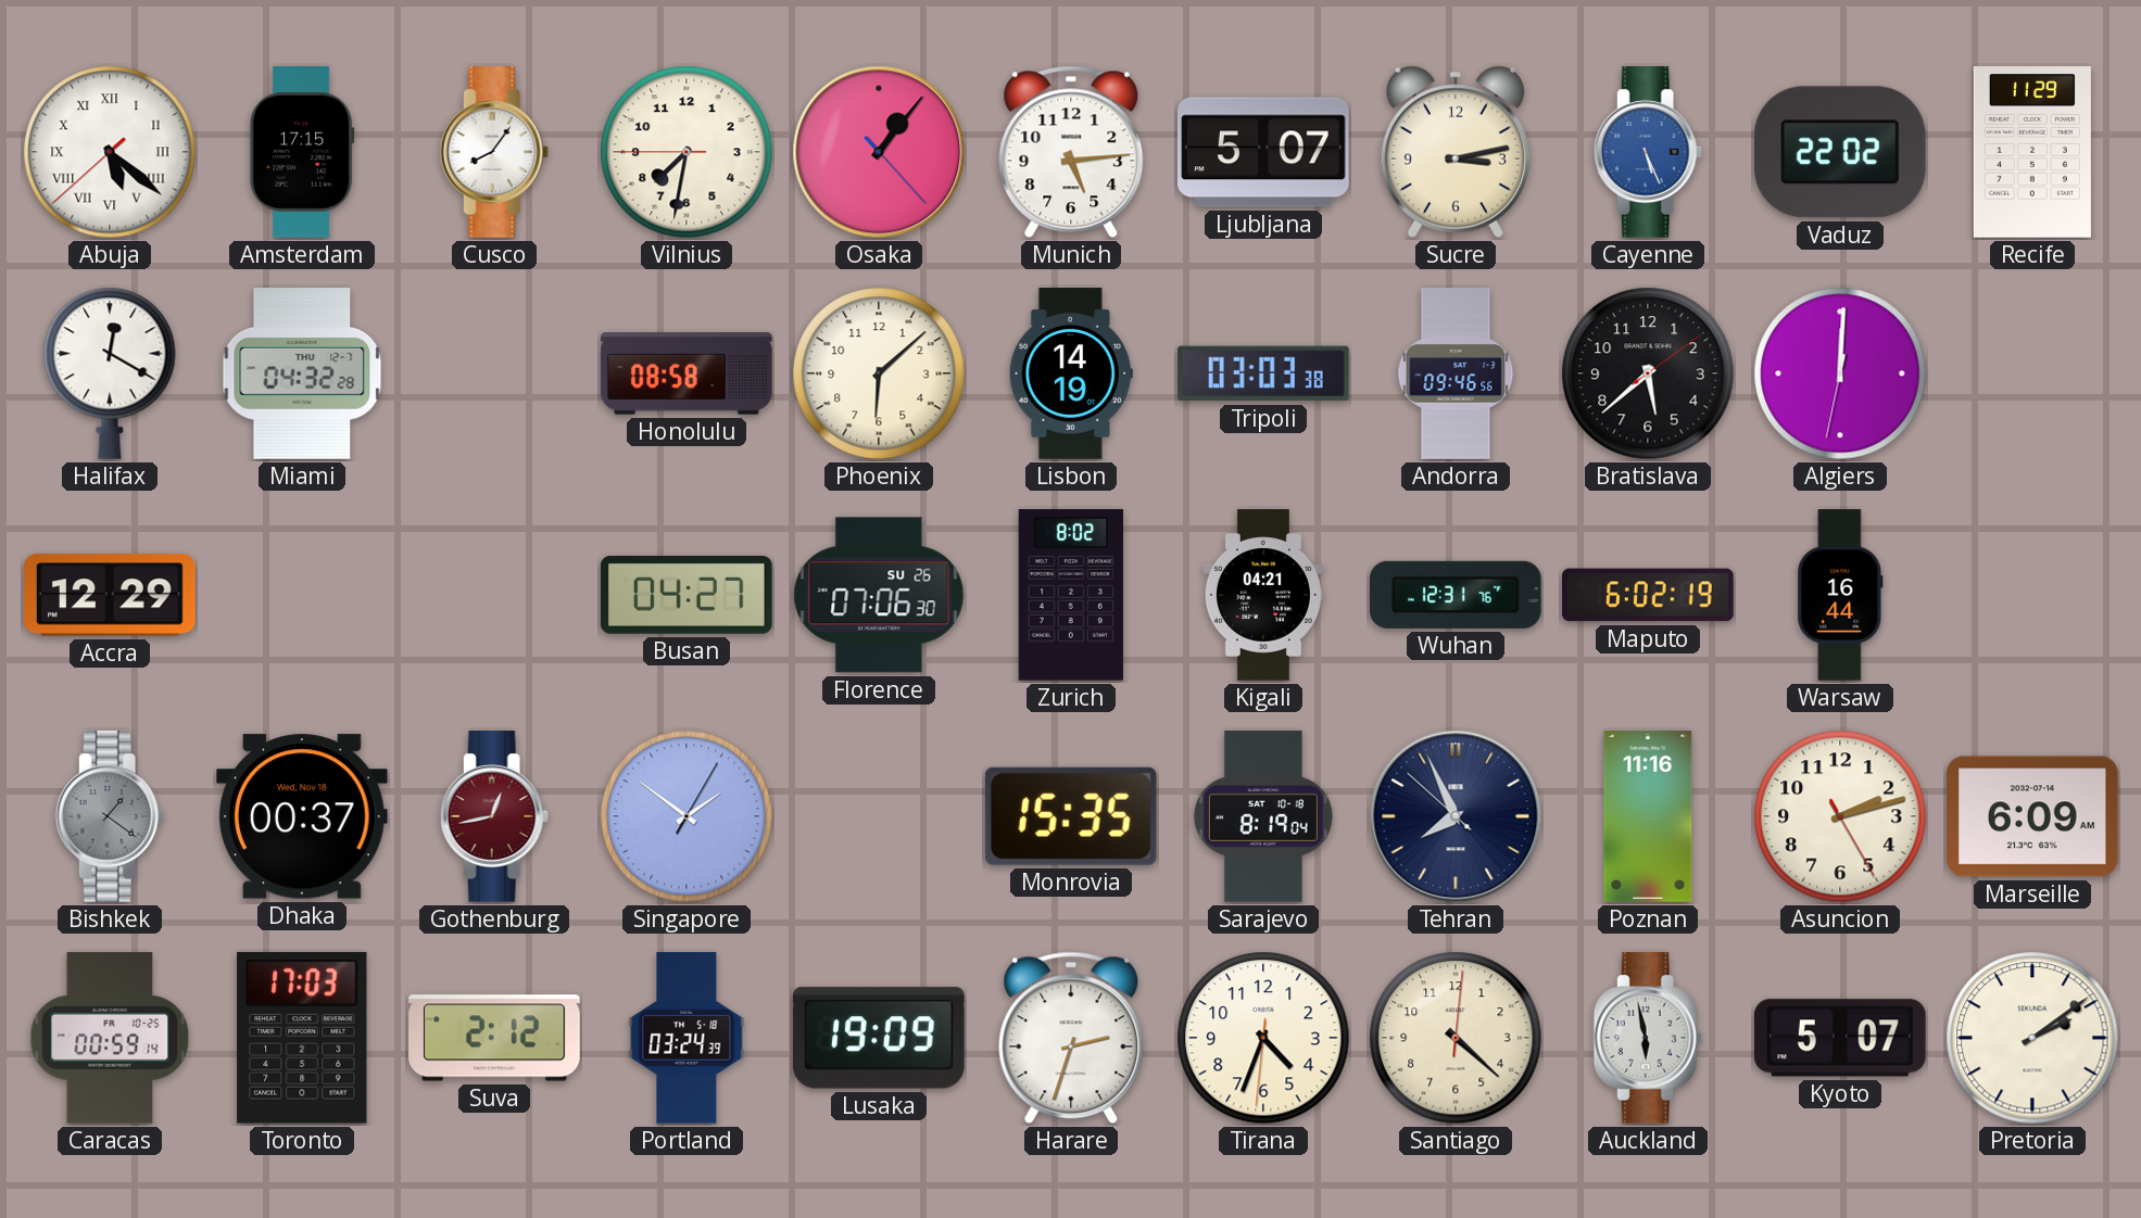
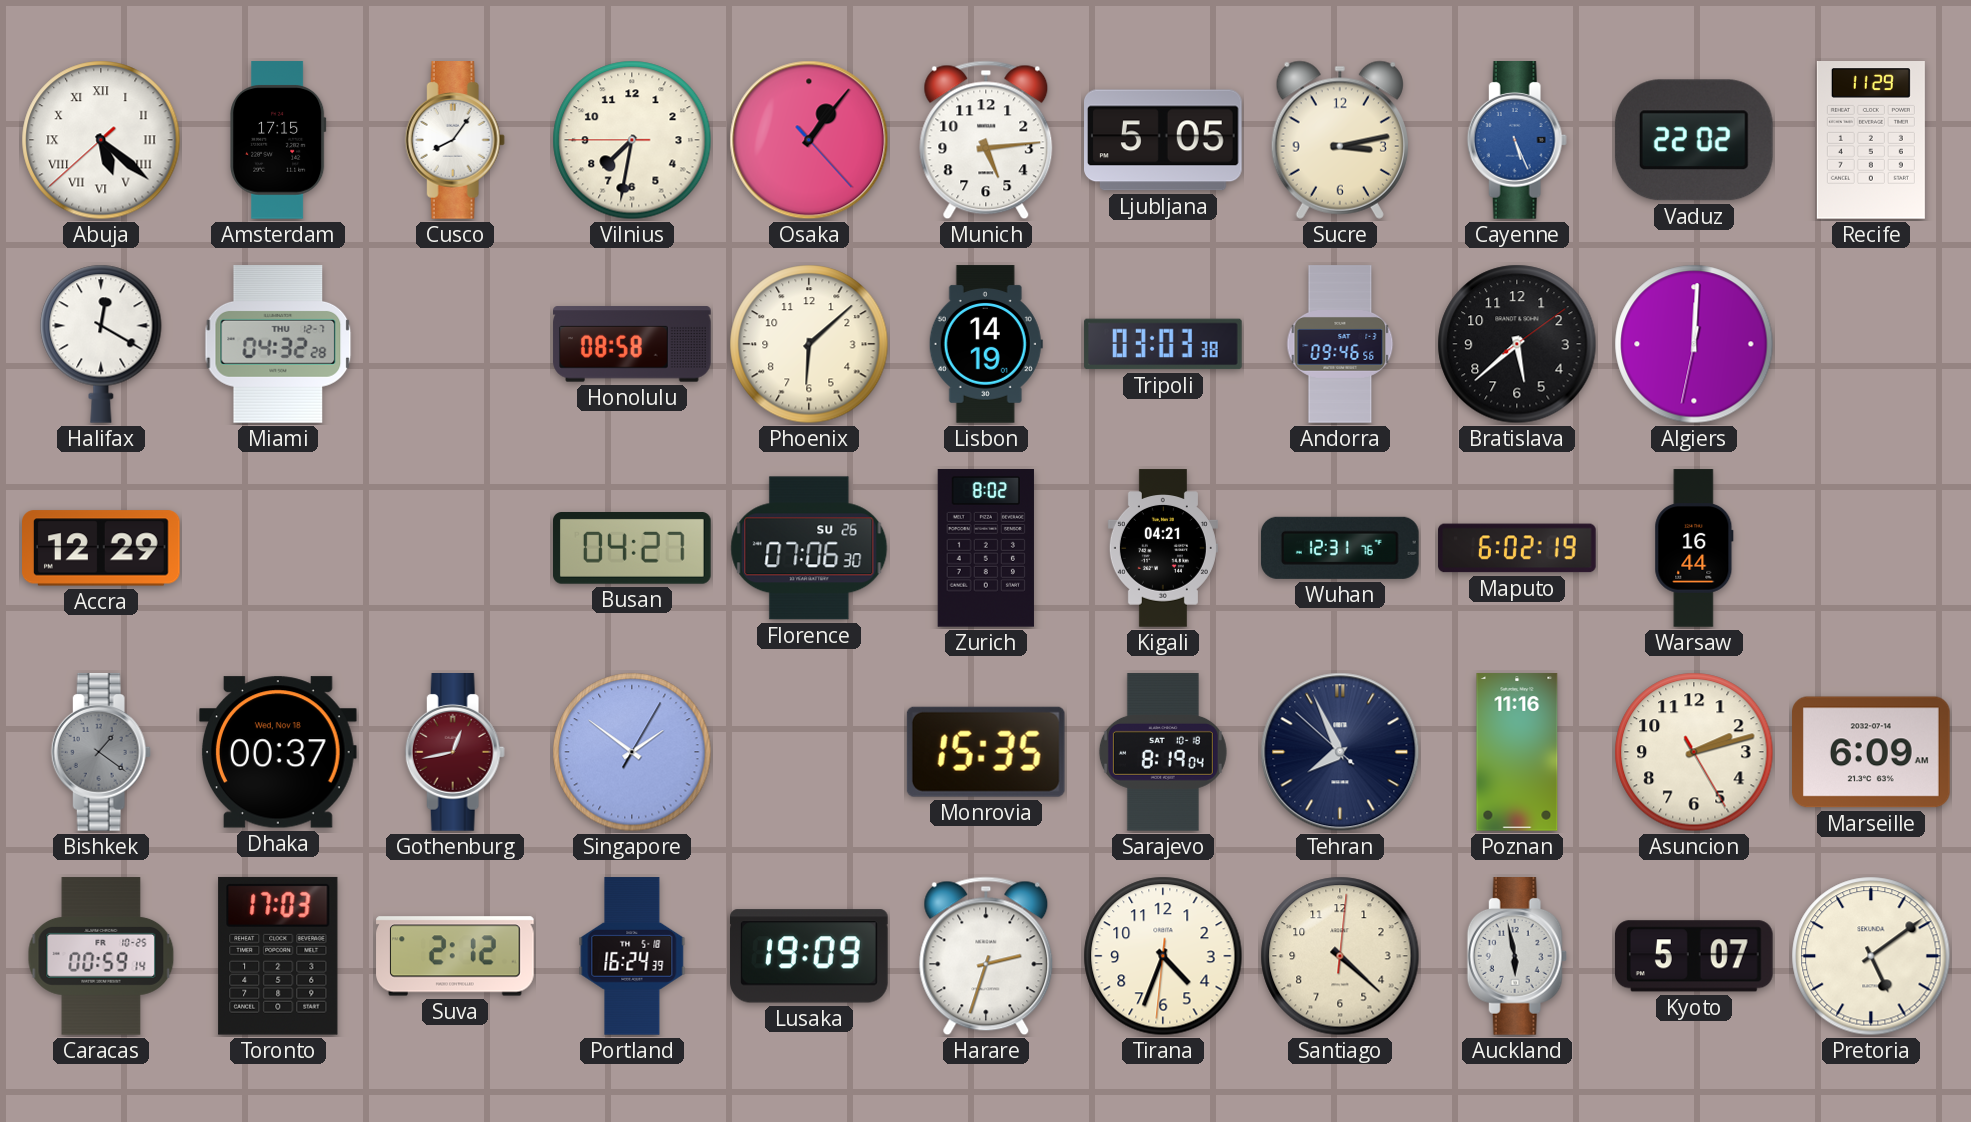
Ljubljana: 5:07 -> 5:05
Portland: 03:24 -> 16:24
Pretoria: 2:09 -> 5:09
